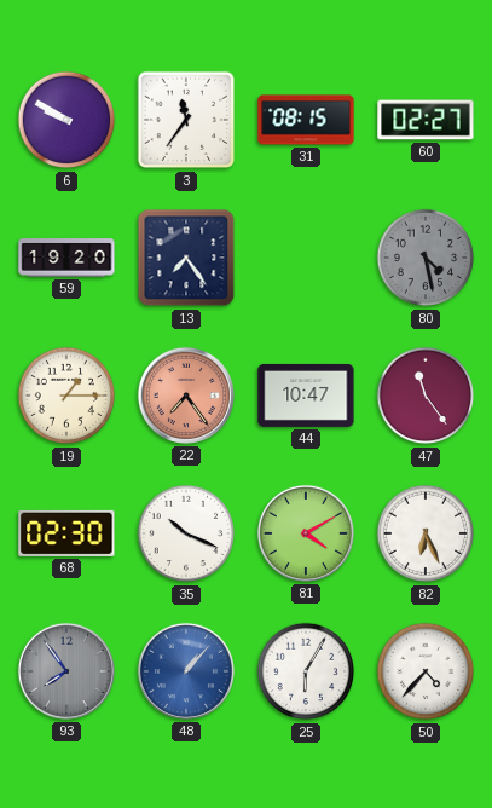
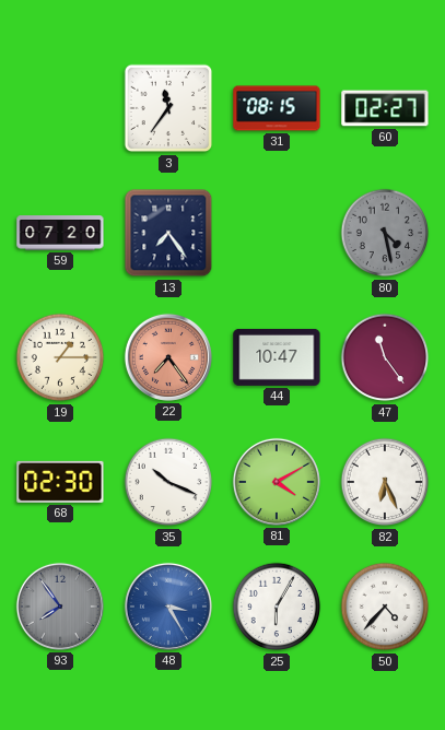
6: 9:50 -> none
59: 19:20 -> 07:20
48: 1:07 -> 3:25
